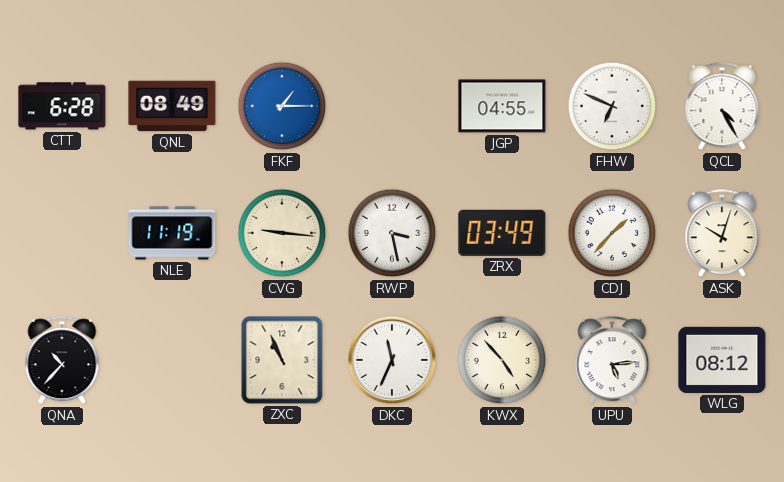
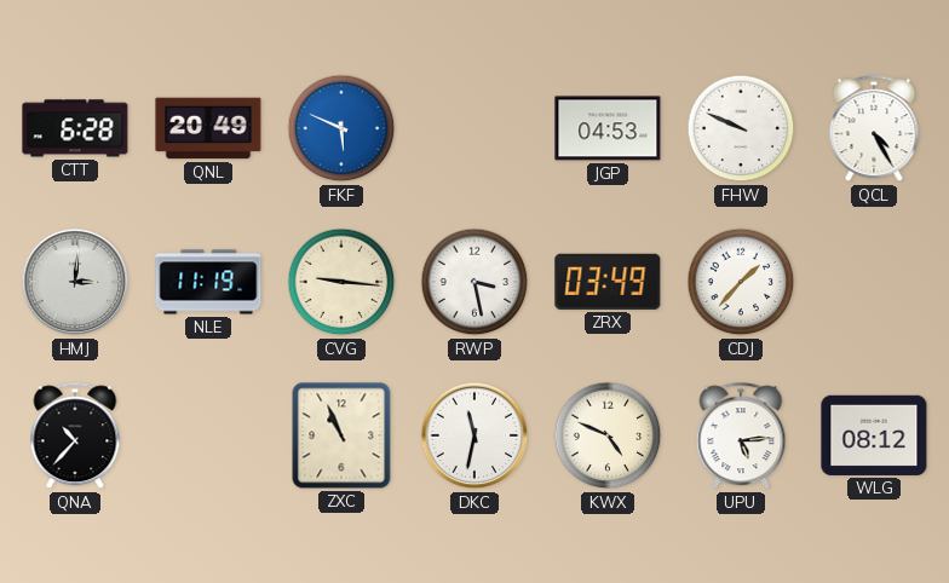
QNL: 08:49 -> 20:49
FKF: 1:15 -> 5:49
JGP: 04:55 -> 04:53
FHW: 6:49 -> 9:49
HMJ: none -> 3:01
ASK: 10:03 -> none
DKC: 11:34 -> 11:32
KWX: 4:53 -> 4:49
